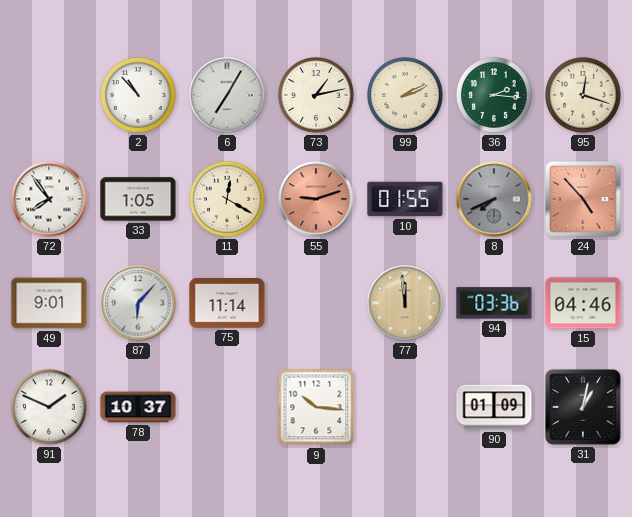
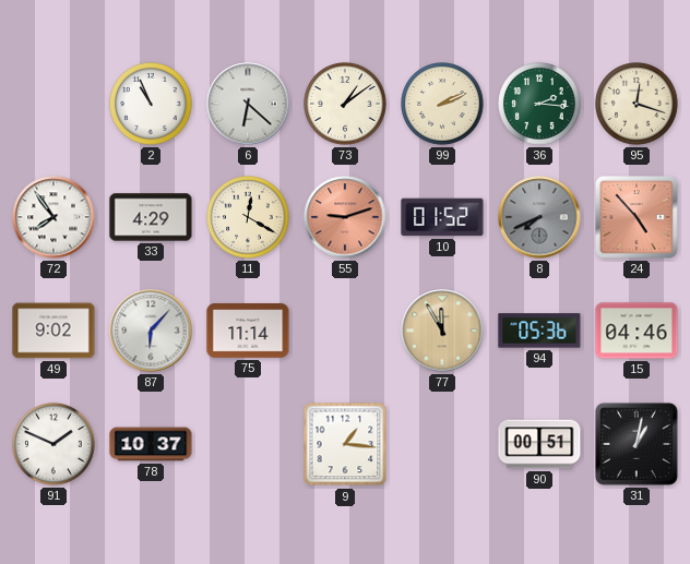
2: 10:53 -> 10:56
6: 7:05 -> 6:22
73: 1:13 -> 1:09
33: 1:05 -> 4:29
10: 01:55 -> 01:52
49: 9:01 -> 9:02
77: 11:59 -> 11:55
94: 03:36 -> 05:36
9: 10:16 -> 1:16
90: 01:09 -> 00:51
